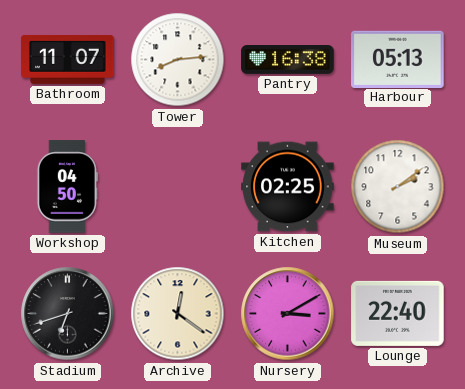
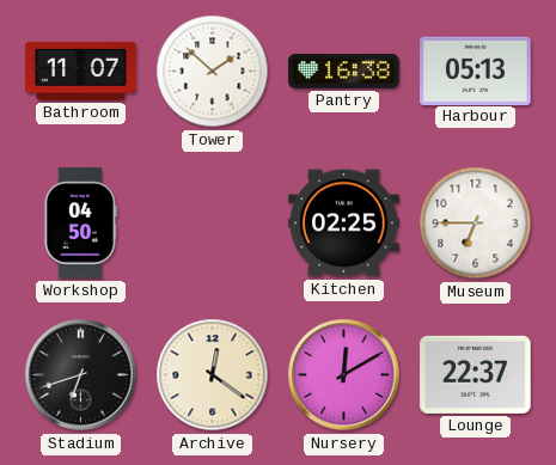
Tower: 8:14 -> 1:52
Museum: 2:09 -> 6:45
Nursery: 3:10 -> 12:10
Lounge: 22:40 -> 22:37
